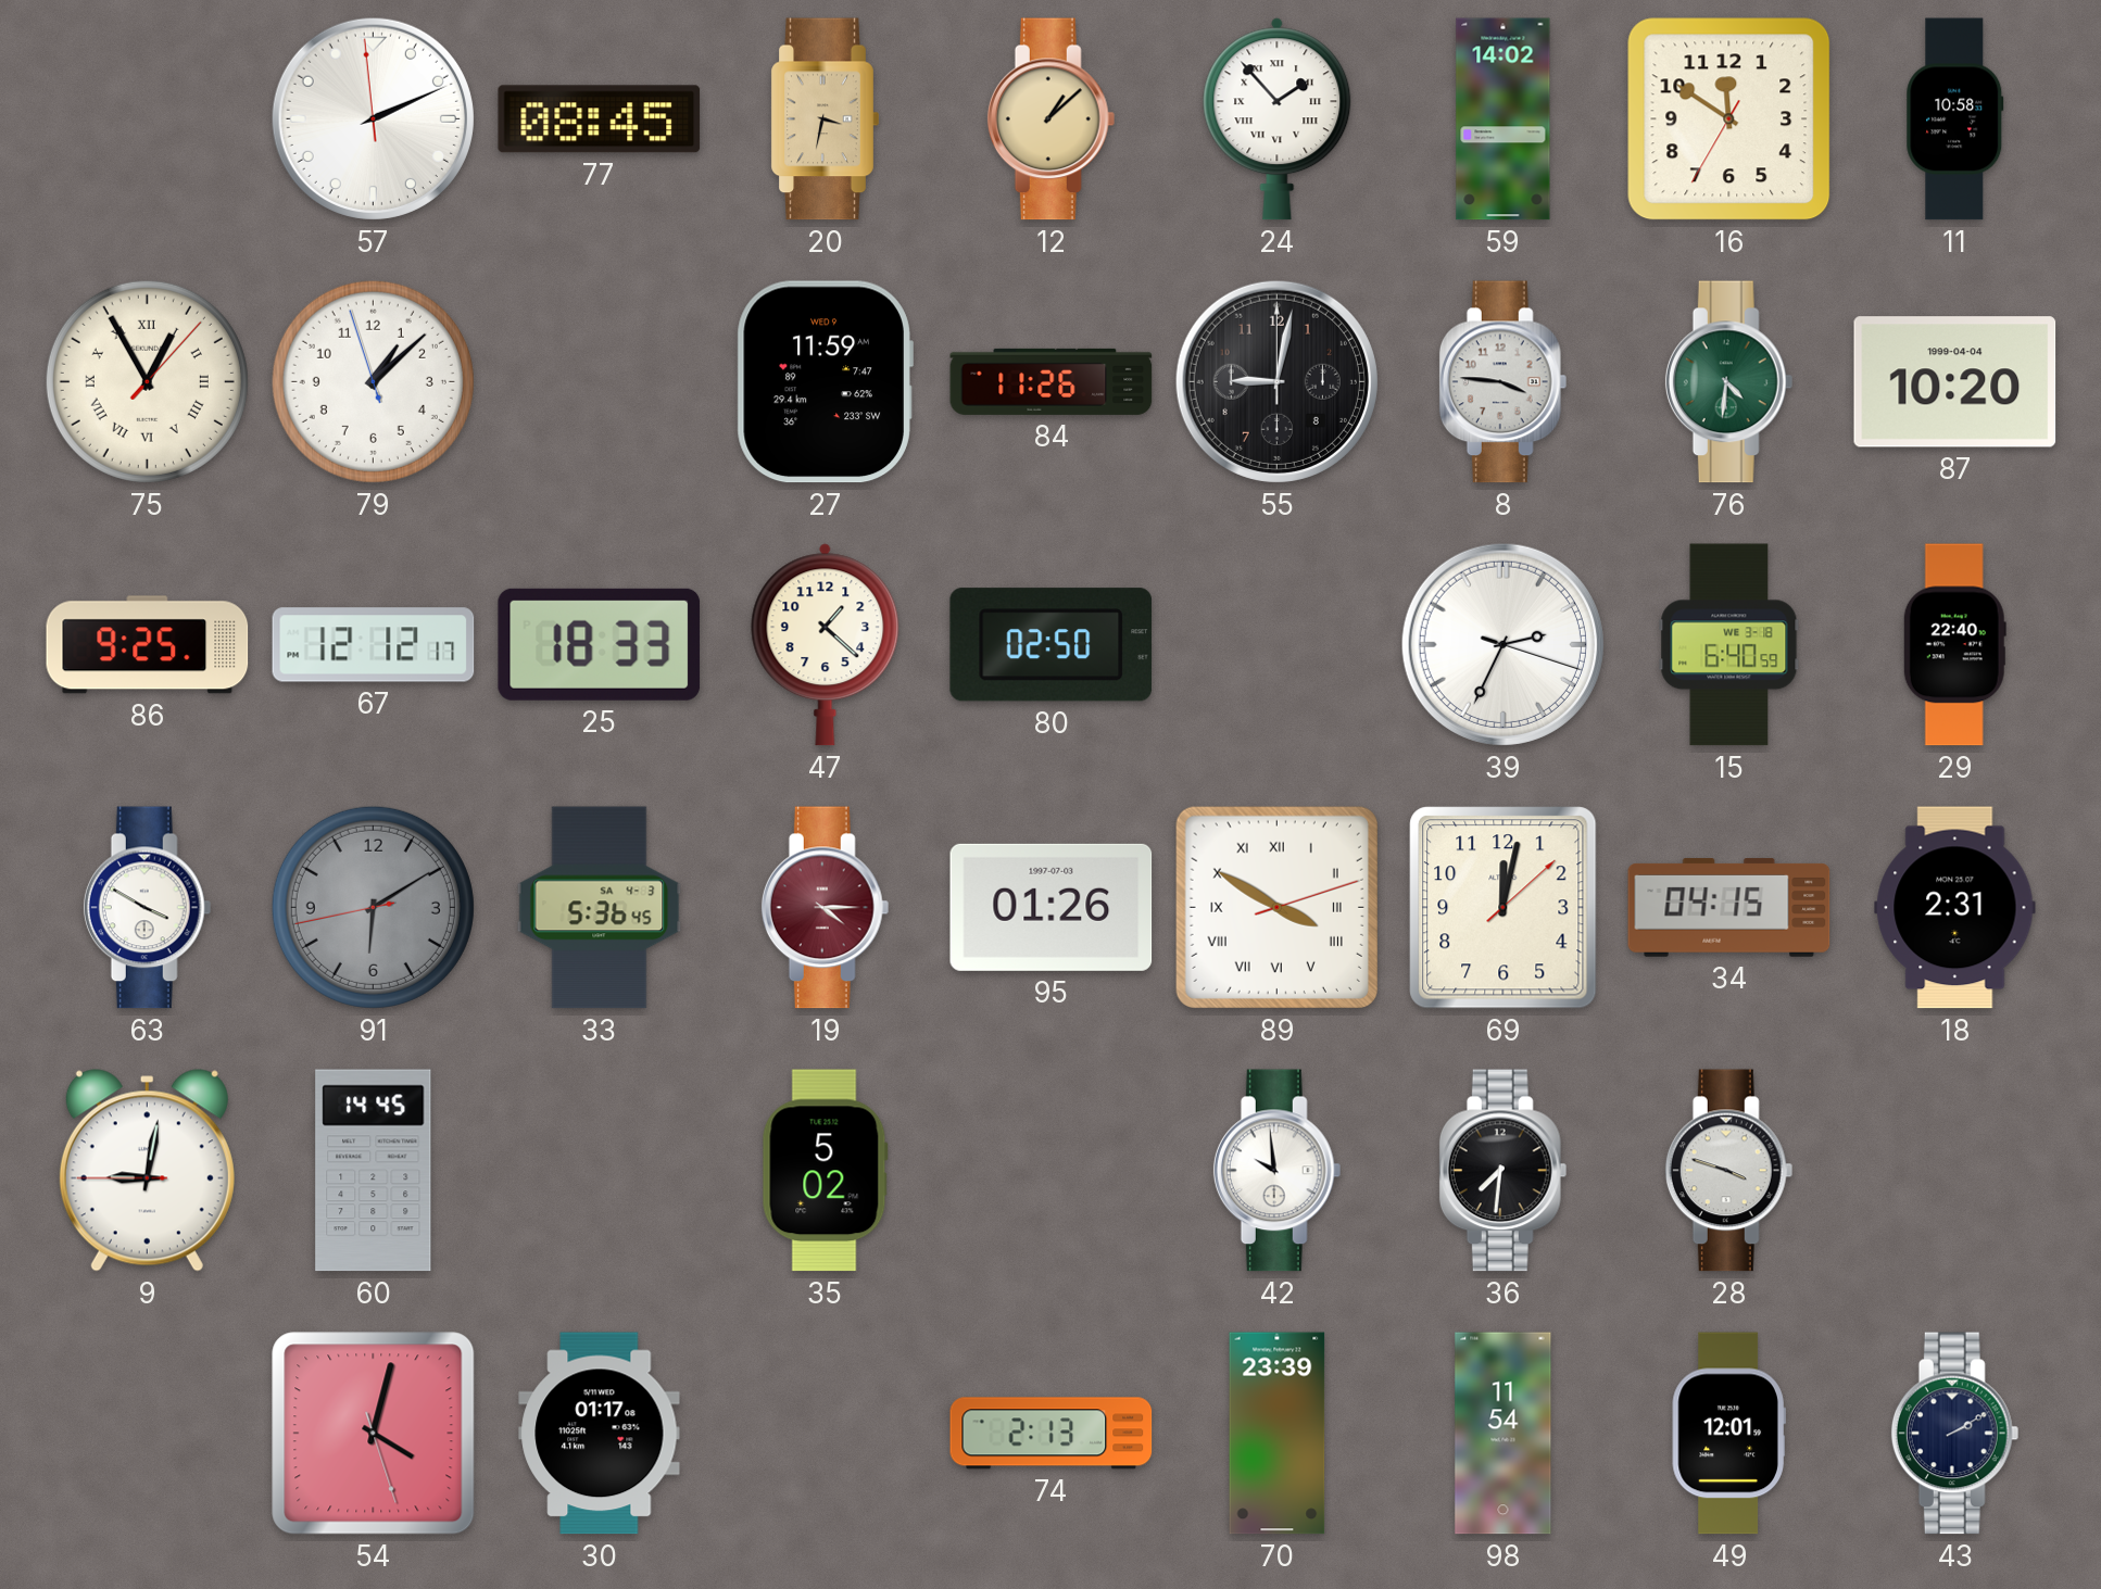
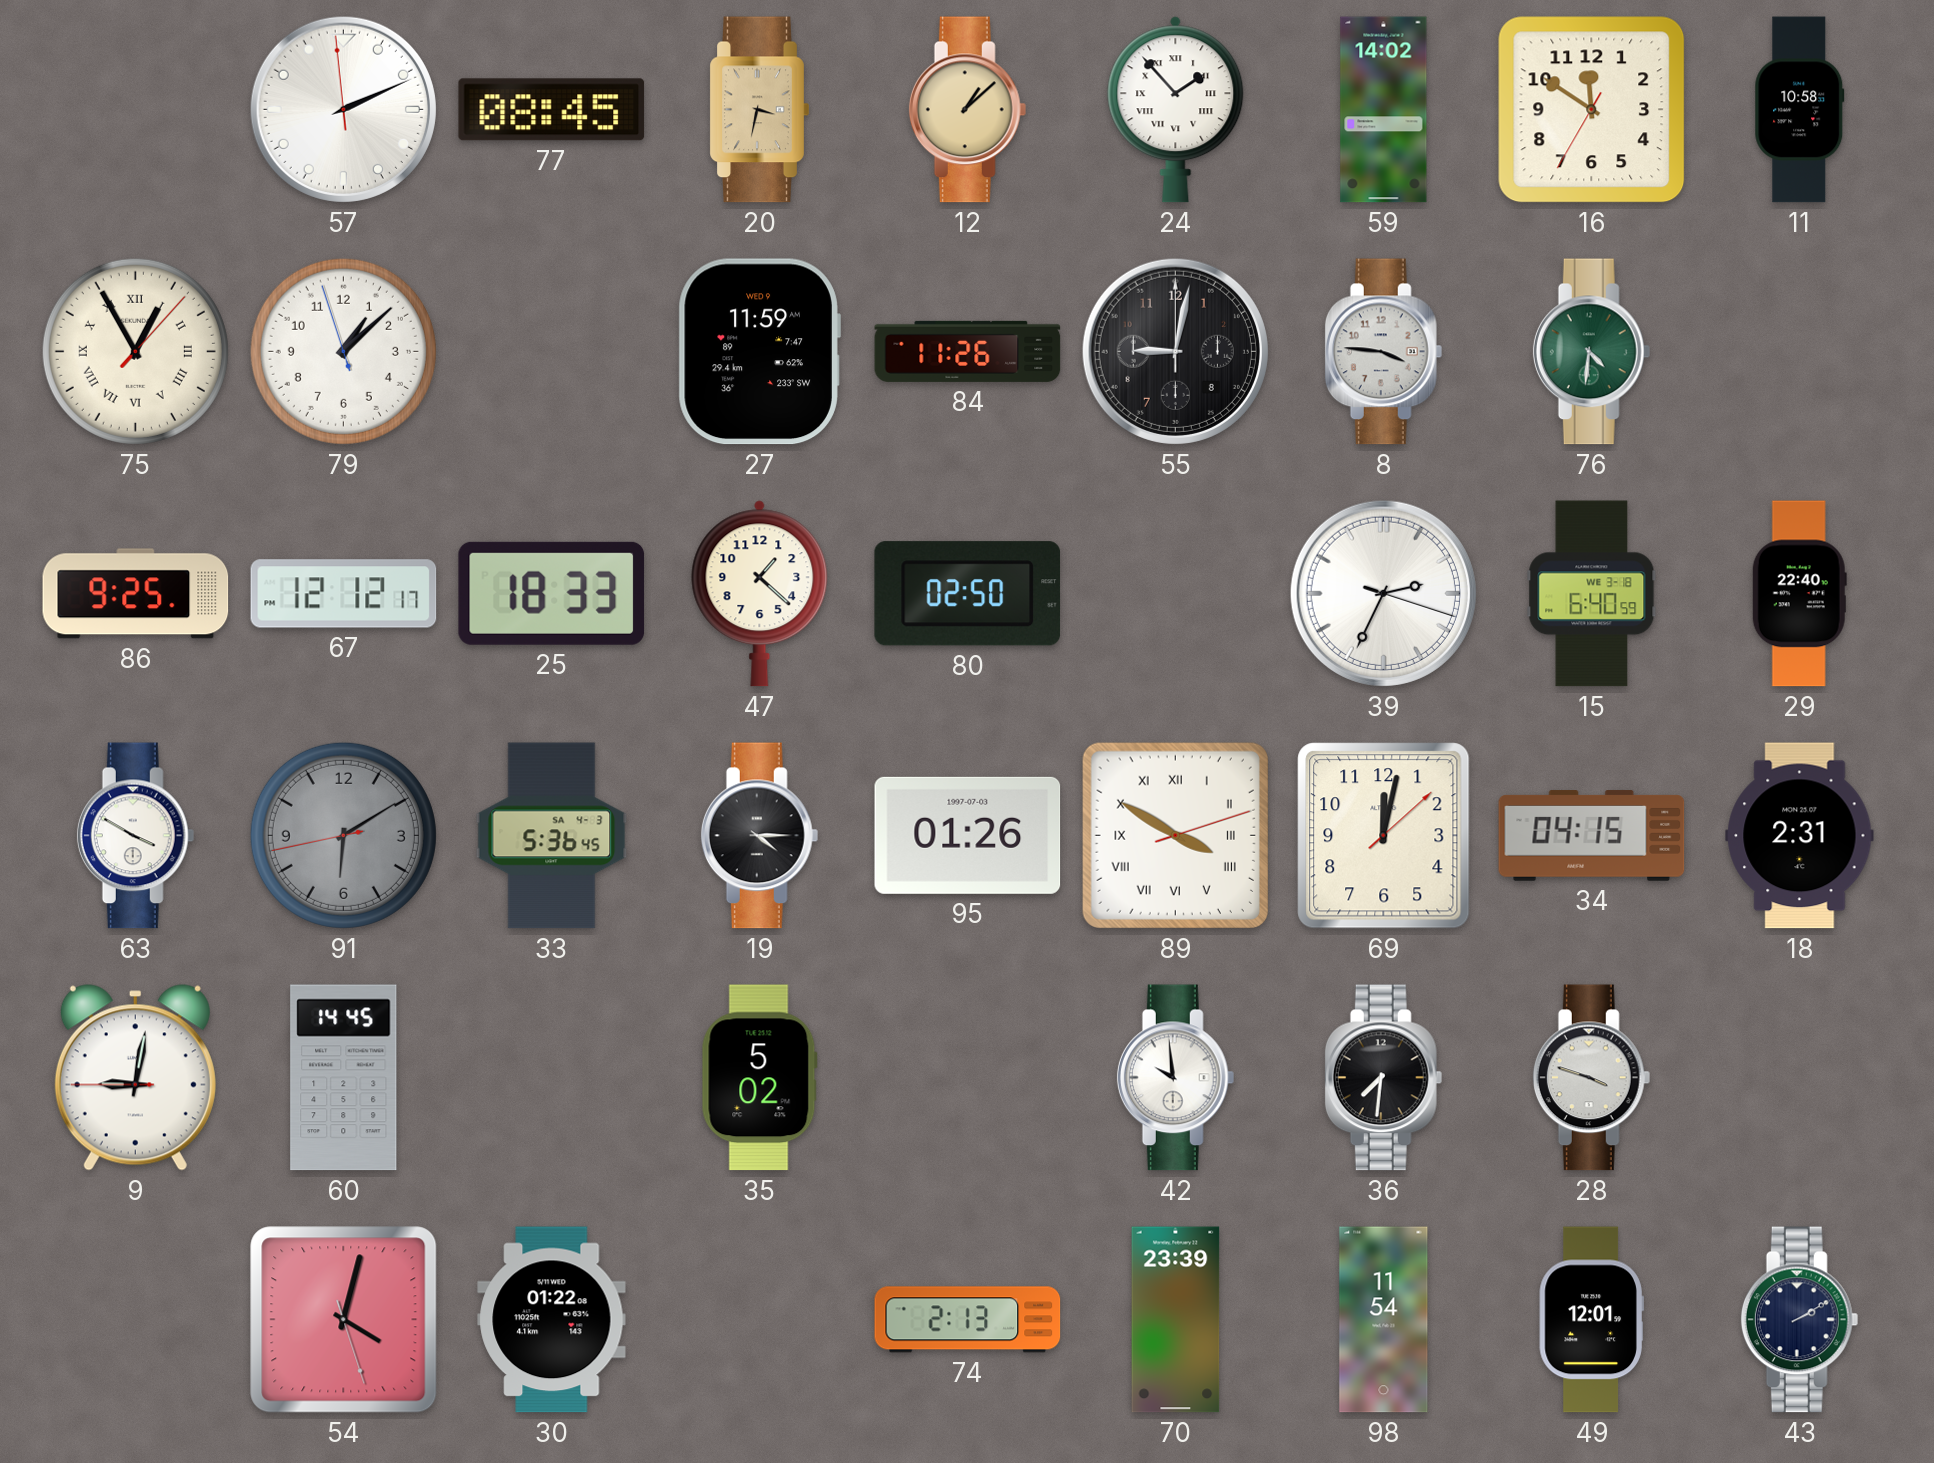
87: 10:20 -> none
19 dial: burgundy -> black
30: 01:17 -> 01:22
